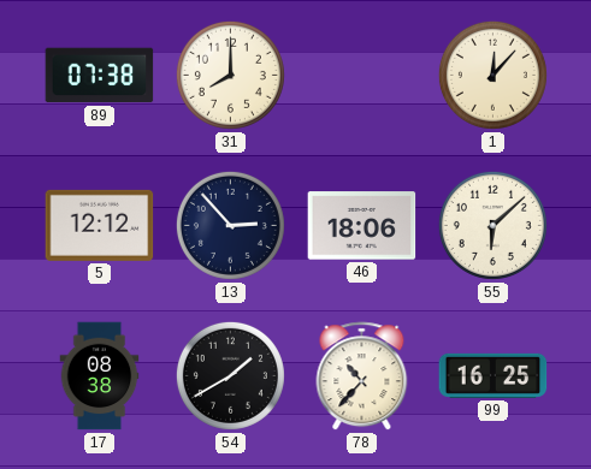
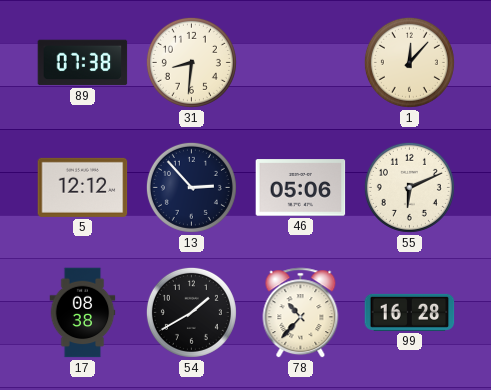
31: 8:00 -> 8:31
46: 18:06 -> 05:06
55: 6:08 -> 6:11
99: 16:25 -> 16:28
